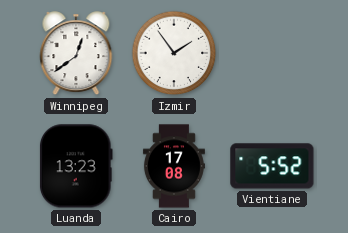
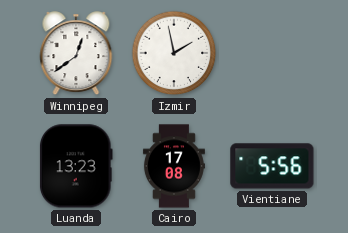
Izmir: 1:54 -> 1:58
Vientiane: 5:52 -> 5:56
